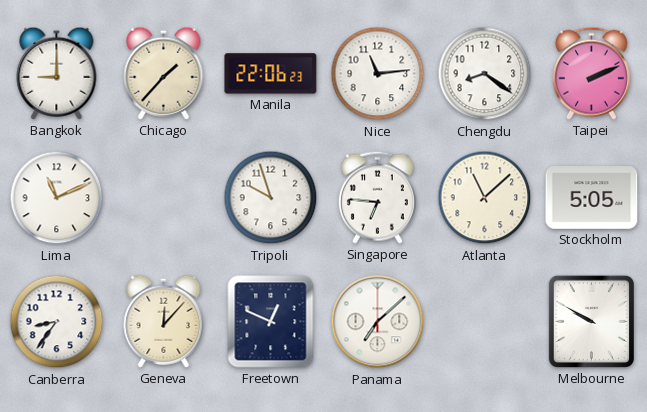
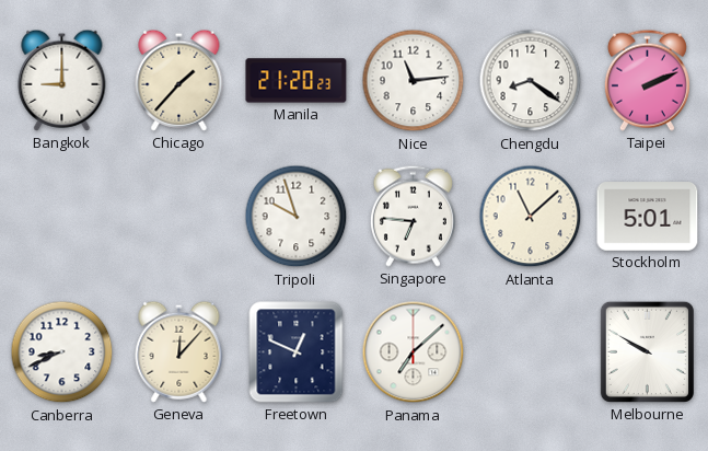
Manila: 22:06 -> 21:20
Lima: 11:11 -> none
Stockholm: 5:05 -> 5:01
Canberra: 8:36 -> 8:41
